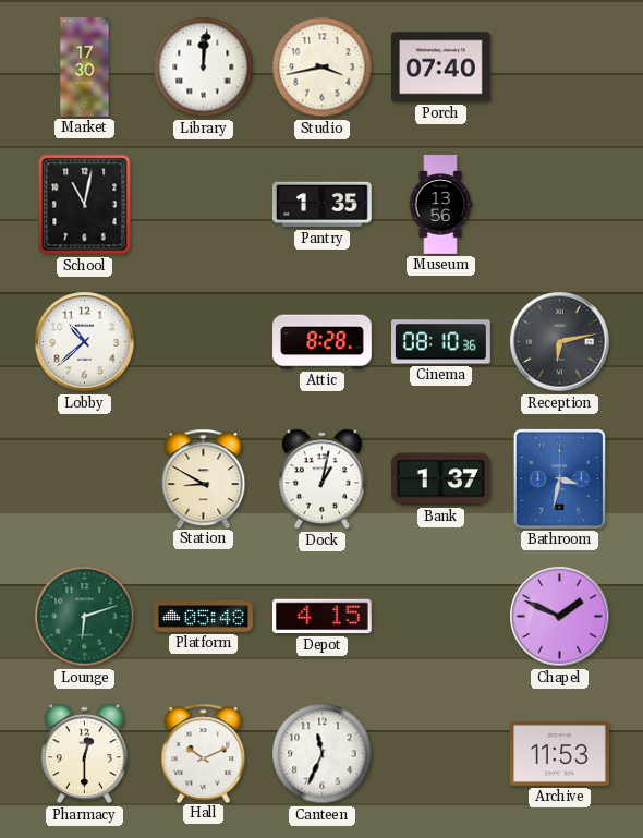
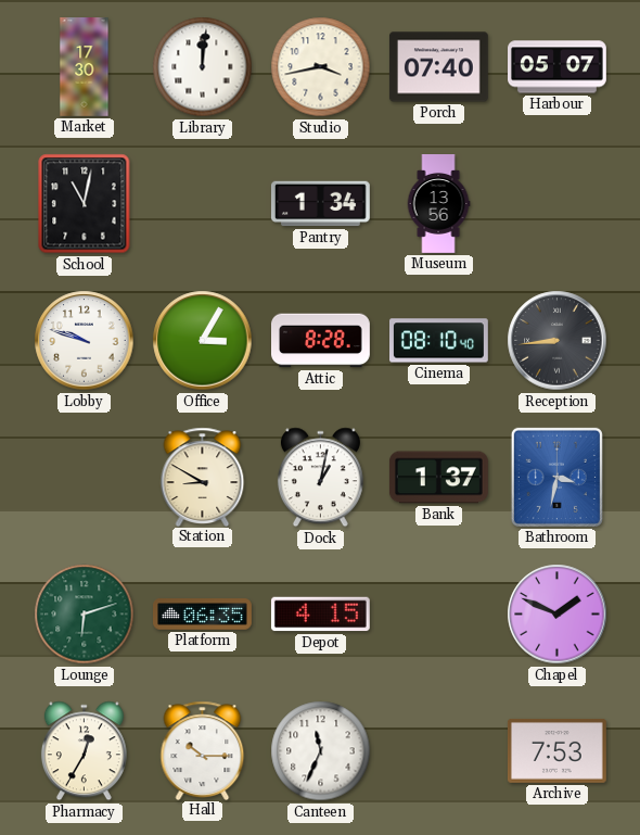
Harbour: none -> 05:07
Pantry: 1:35 -> 1:34
Lobby: 10:38 -> 9:48
Office: none -> 3:05
Cinema: 08:10:36 -> 08:10:40
Reception: 6:13 -> 8:44
Platform: 05:48 -> 06:35
Pharmacy: 12:30 -> 12:35
Hall: 10:11 -> 10:15
Archive: 11:53 -> 7:53
